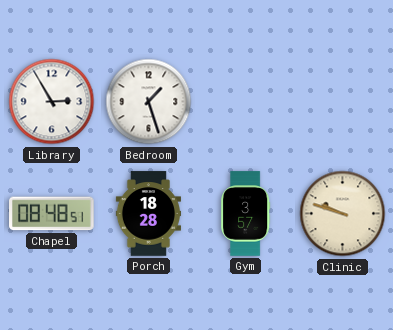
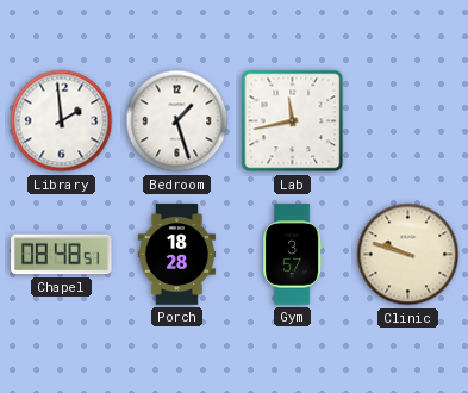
Library: 2:55 -> 1:59
Lab: none -> 11:43
